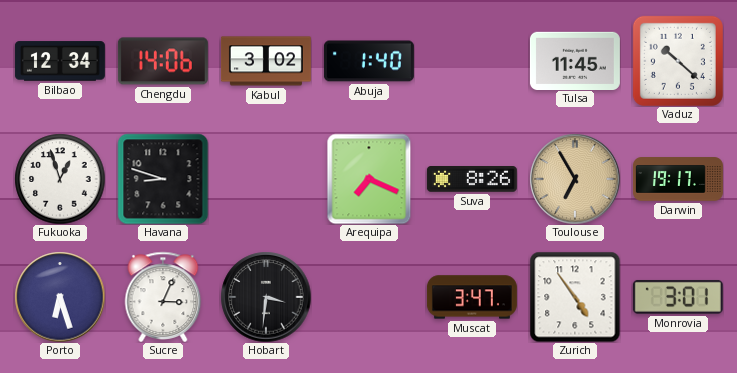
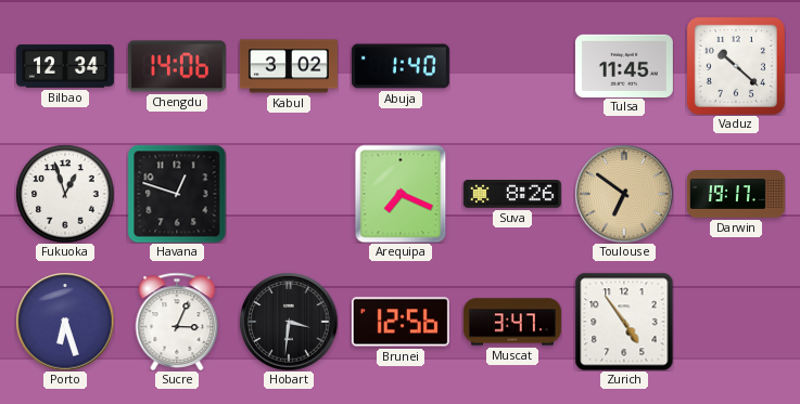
Havana: 8:48 -> 12:48
Toulouse: 6:55 -> 6:51
Brunei: none -> 12:56
Monrovia: 3:01 -> none
